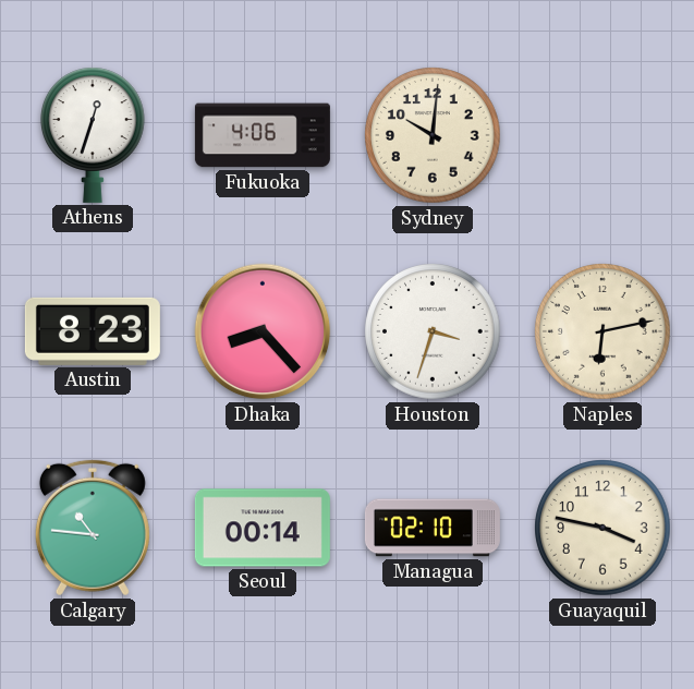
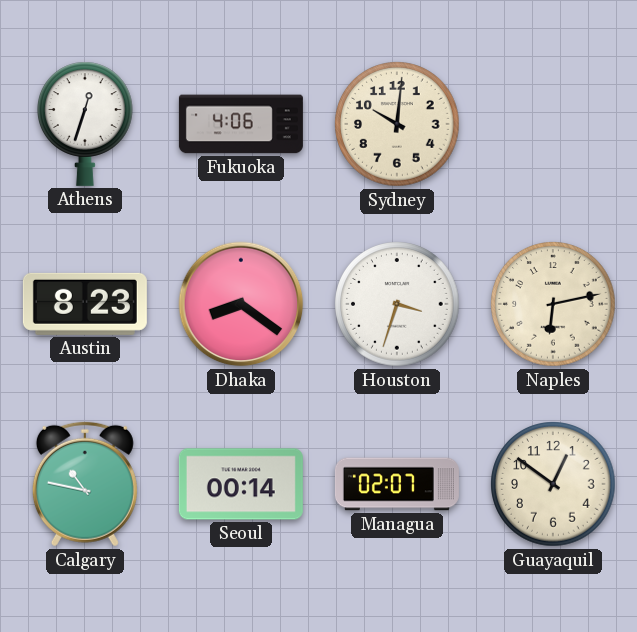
Dhaka: 8:23 -> 8:21
Calgary: 10:46 -> 10:47
Managua: 02:10 -> 02:07
Guayaquil: 3:47 -> 12:51
